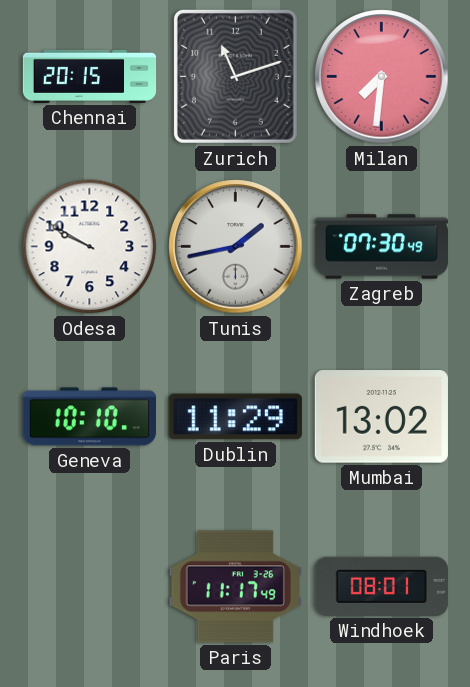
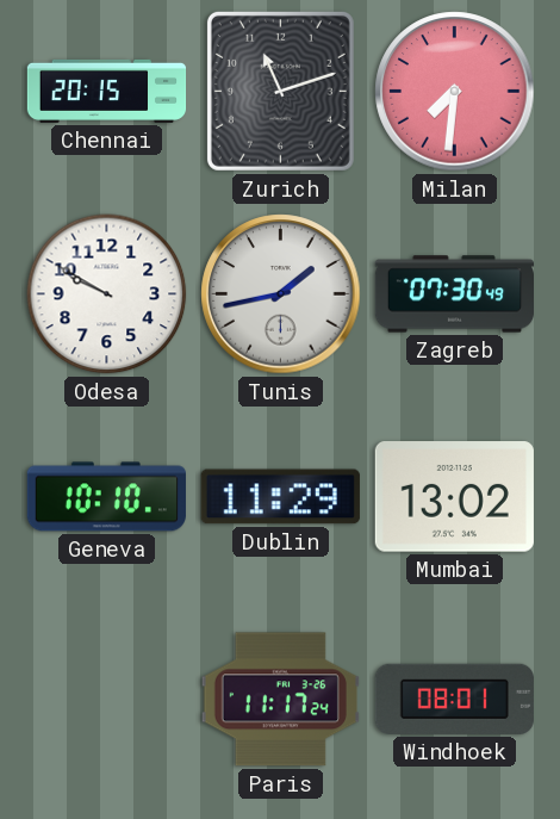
Paris: 11:17:49 -> 11:17:24
